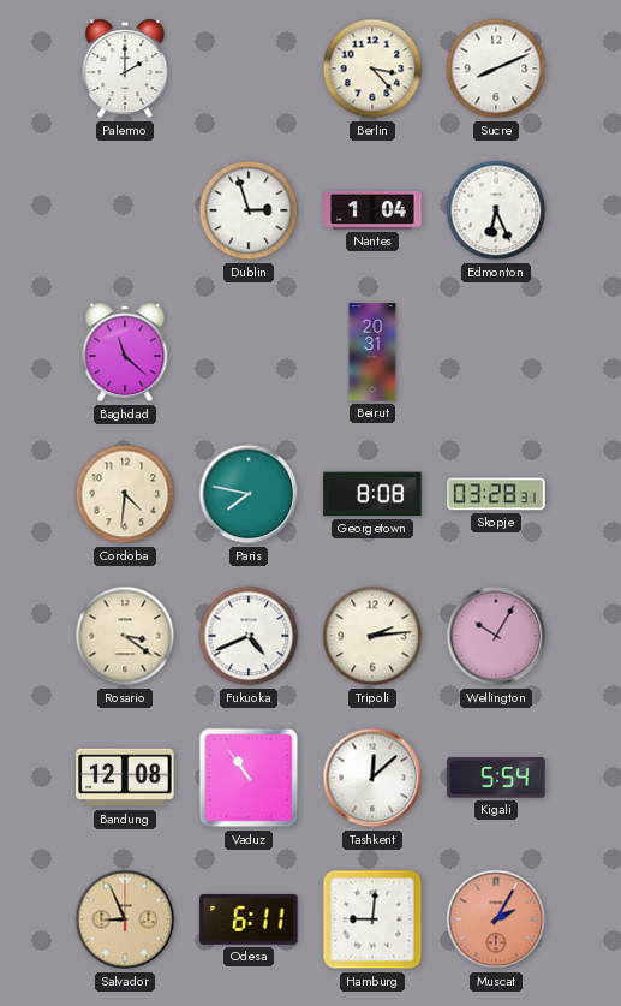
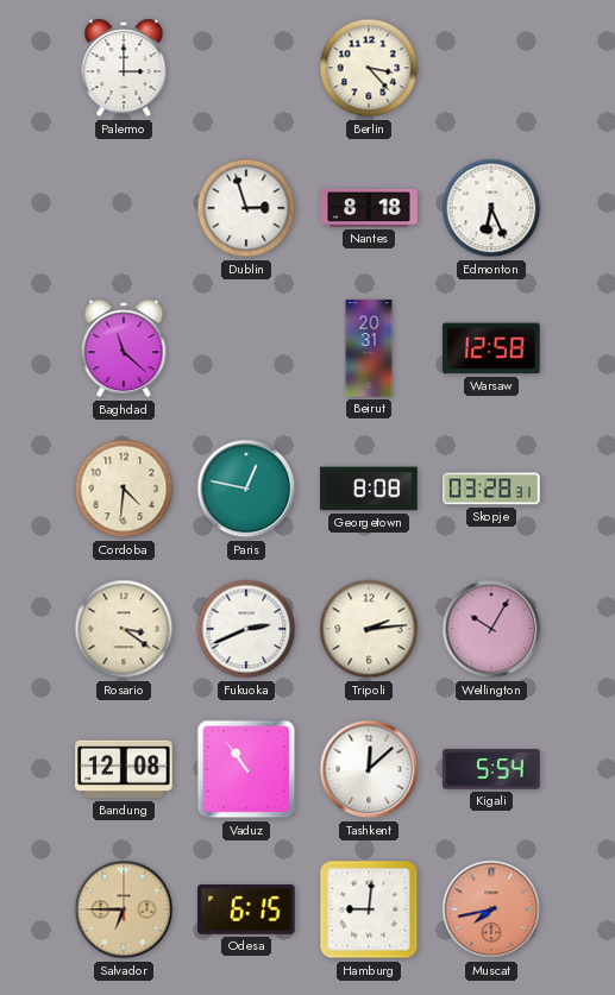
Palermo: 2:00 -> 3:00
Sucre: 8:11 -> none
Nantes: 1:04 -> 8:18
Warsaw: none -> 12:58
Paris: 7:47 -> 12:47
Fukuoka: 4:41 -> 2:41
Salvador: 8:56 -> 6:45
Odesa: 6:11 -> 6:15
Muscat: 2:05 -> 7:43
